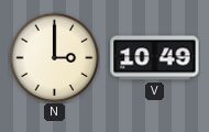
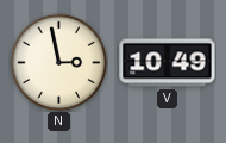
N: 3:00 -> 2:58
